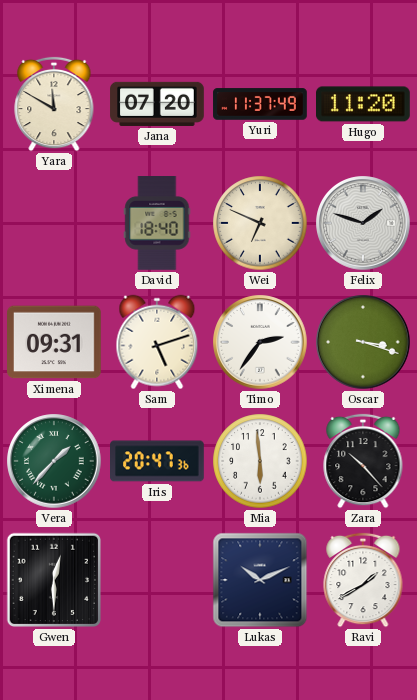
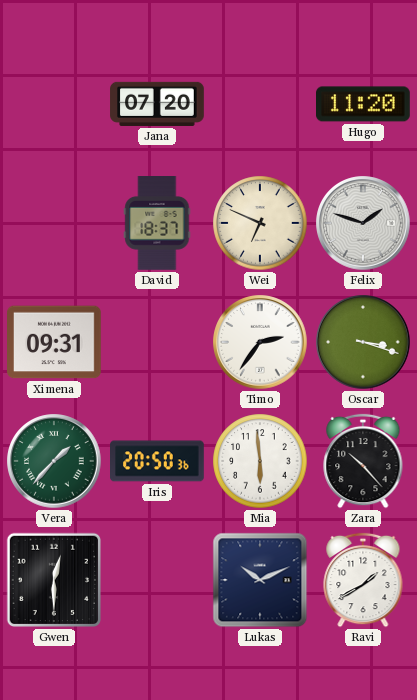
Yara: 11:50 -> none
Yuri: 11:37 -> none
David: 18:40 -> 18:37
Sam: 5:12 -> none
Iris: 20:47 -> 20:50
